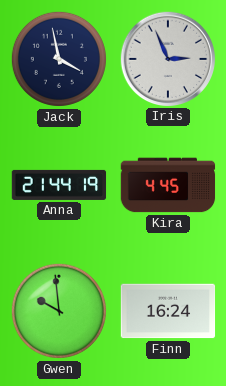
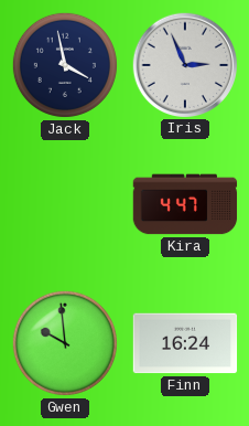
Anna: 21:44 -> none
Kira: 4:45 -> 4:47
